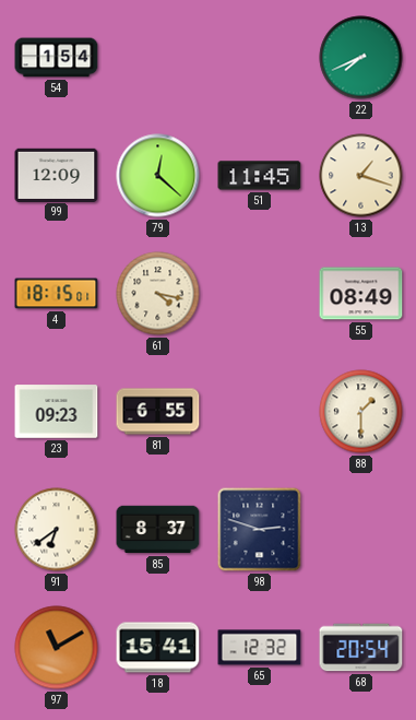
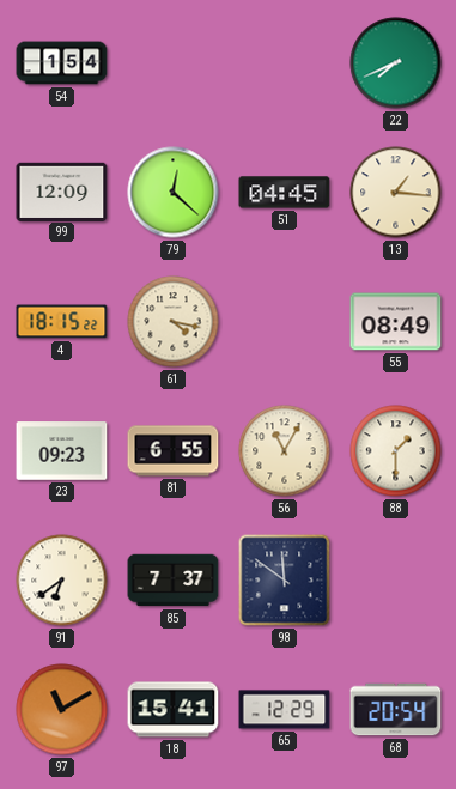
51: 11:45 -> 04:45
13: 1:18 -> 1:16
4: 18:15:01 -> 18:15:22
56: none -> 11:05
85: 8:37 -> 7:37
98: 2:48 -> 11:51
65: 12:32 -> 12:29
